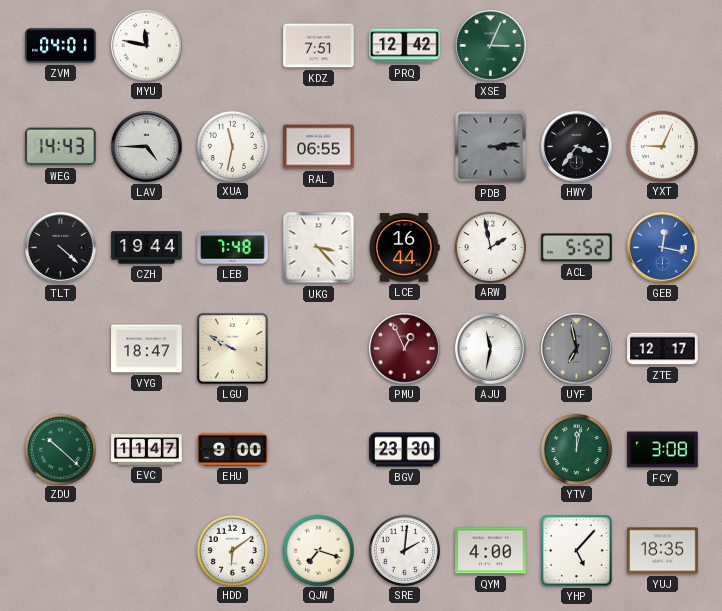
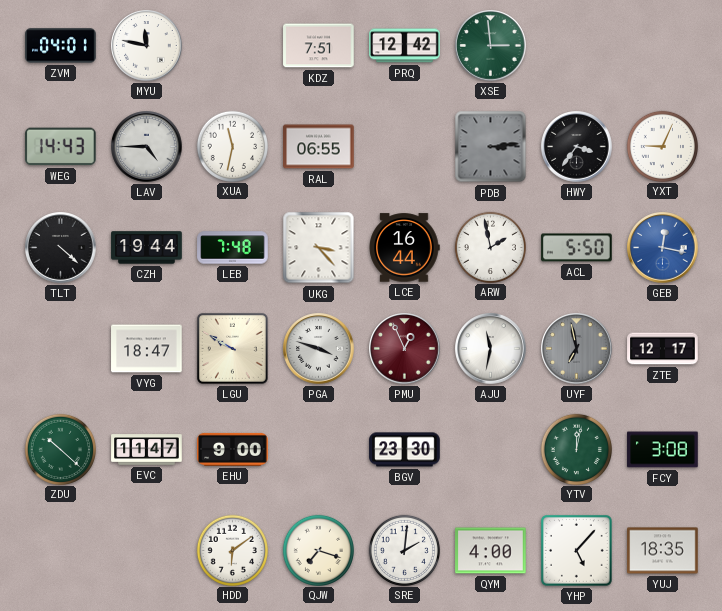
XSE: 3:04 -> 2:59
ACL: 5:52 -> 5:50
PGA: none -> 3:48
